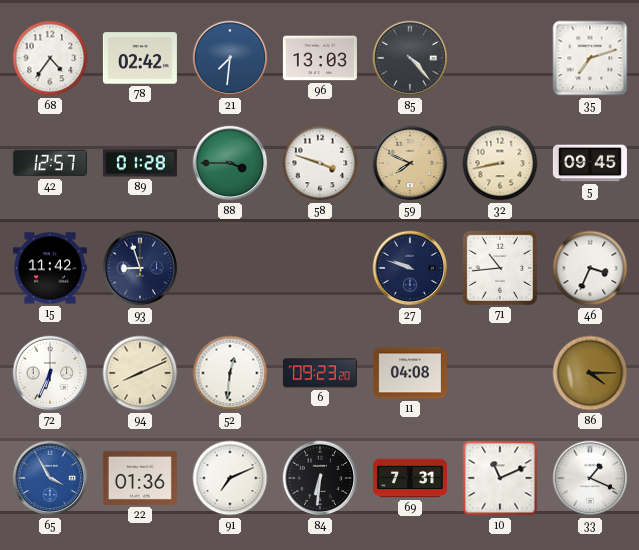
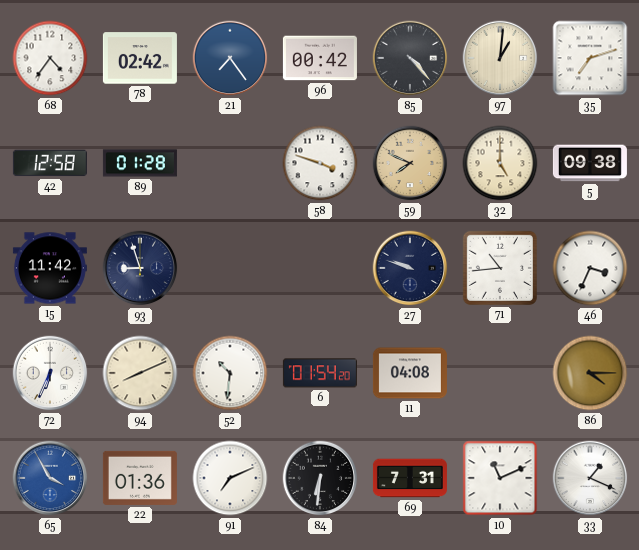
21: 7:31 -> 7:24
96: 13:03 -> 00:42
97: none -> 1:01
42: 12:57 -> 12:58
88: 3:45 -> none
32: 8:43 -> 5:00
5: 09:45 -> 09:38
52: 12:31 -> 10:31
6: 09:23 -> 01:54
